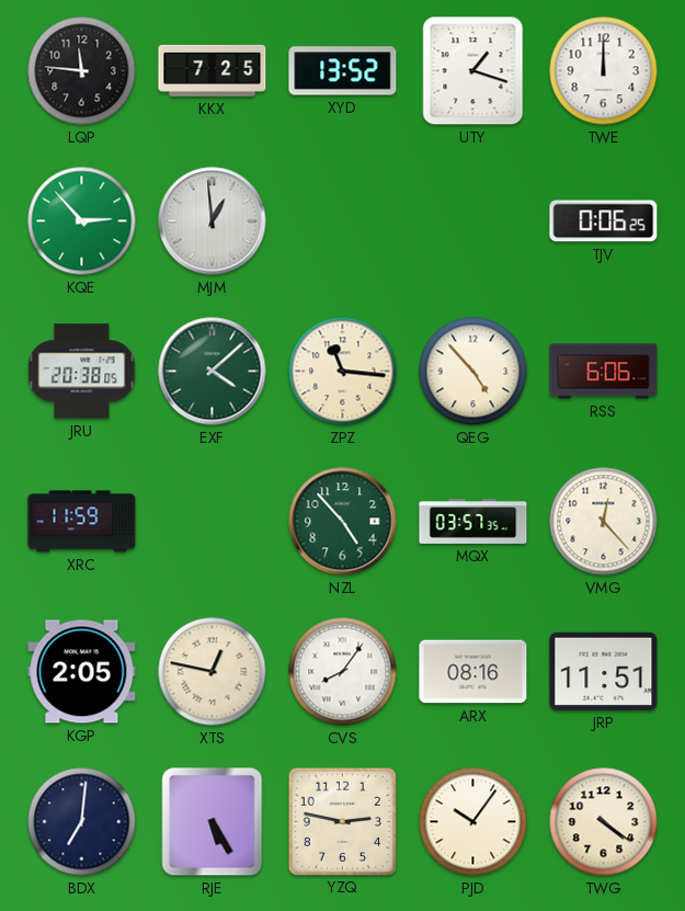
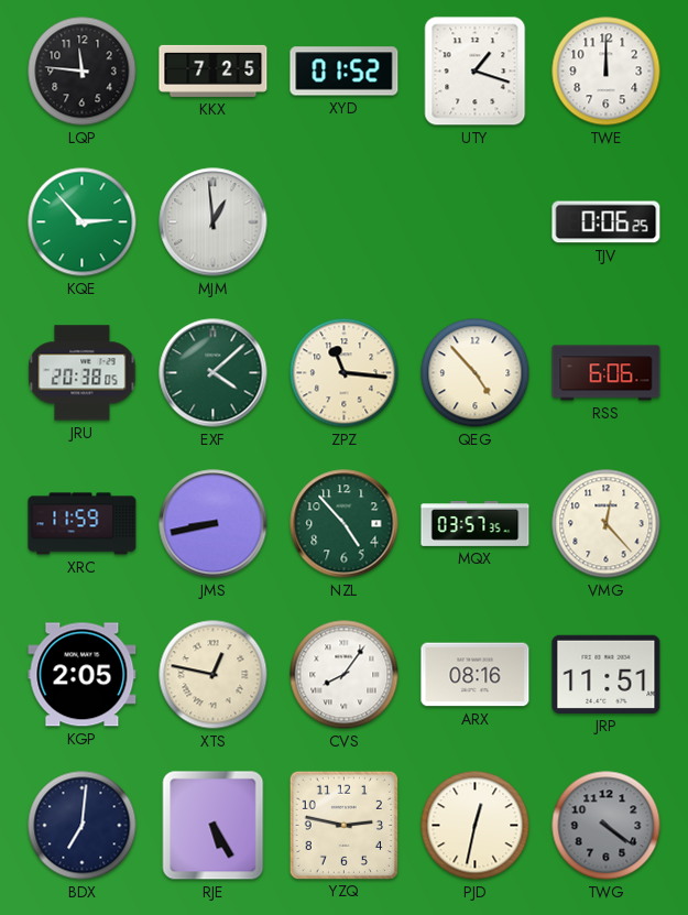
XYD: 13:52 -> 01:52
JMS: none -> 8:43
PJD: 10:06 -> 12:32
TWG dial: cream -> grey
